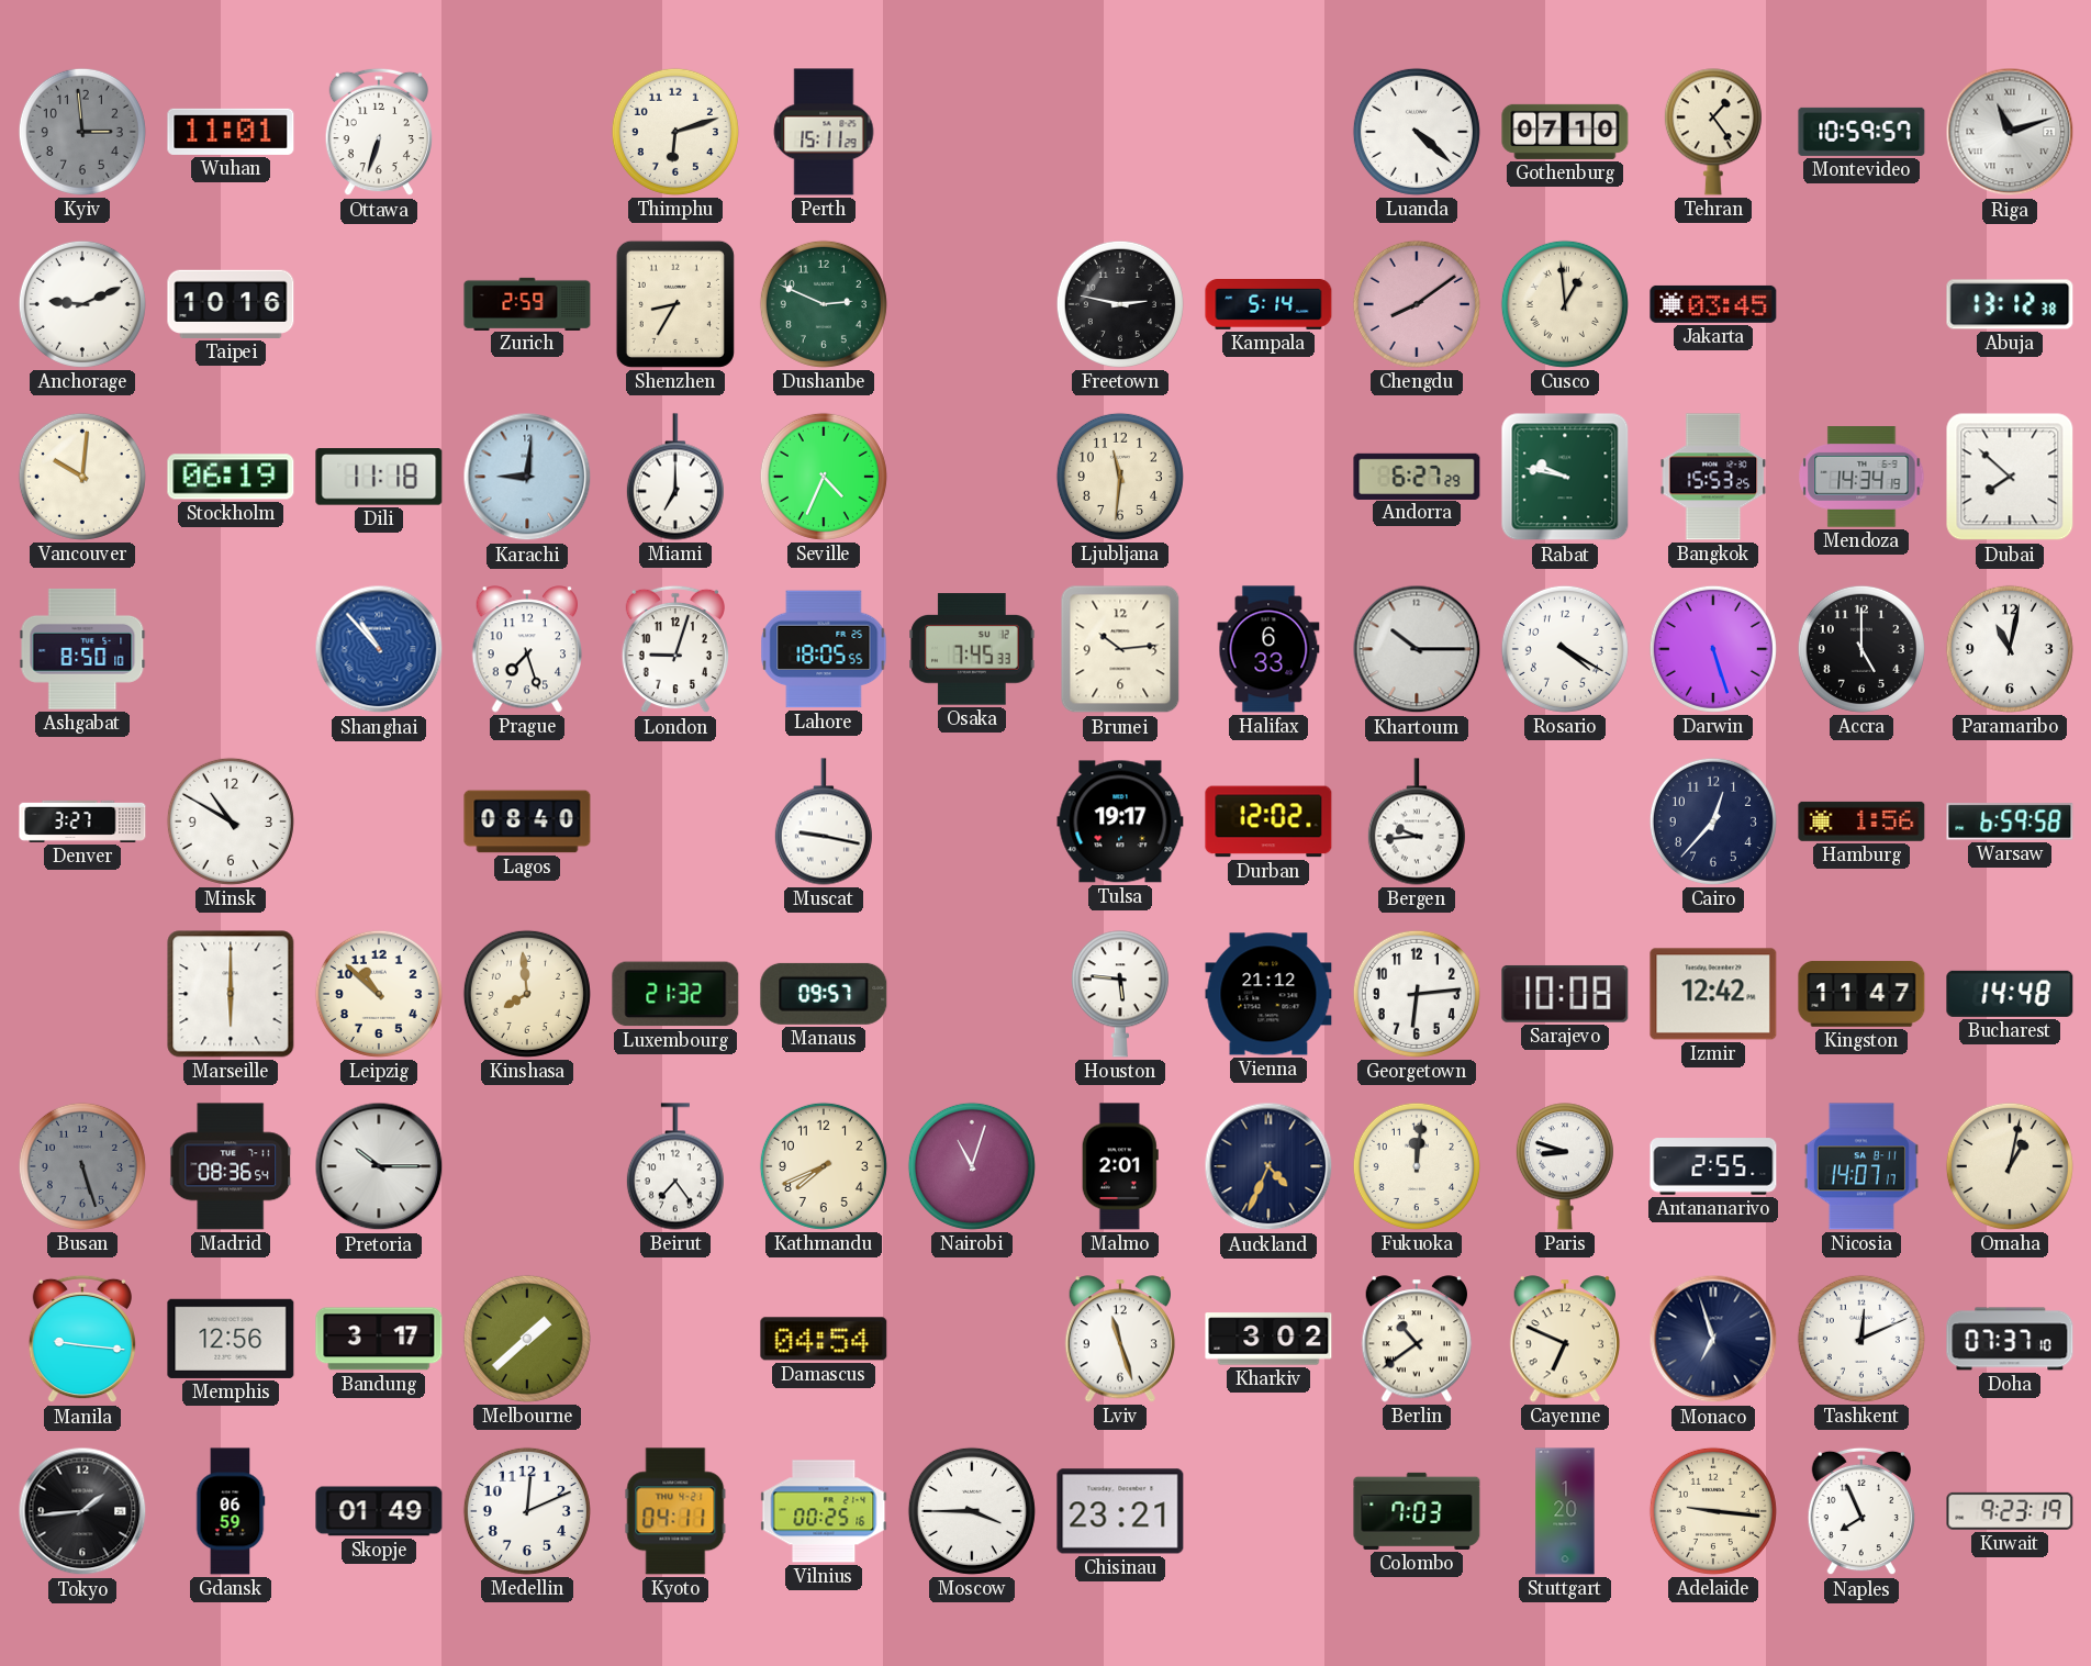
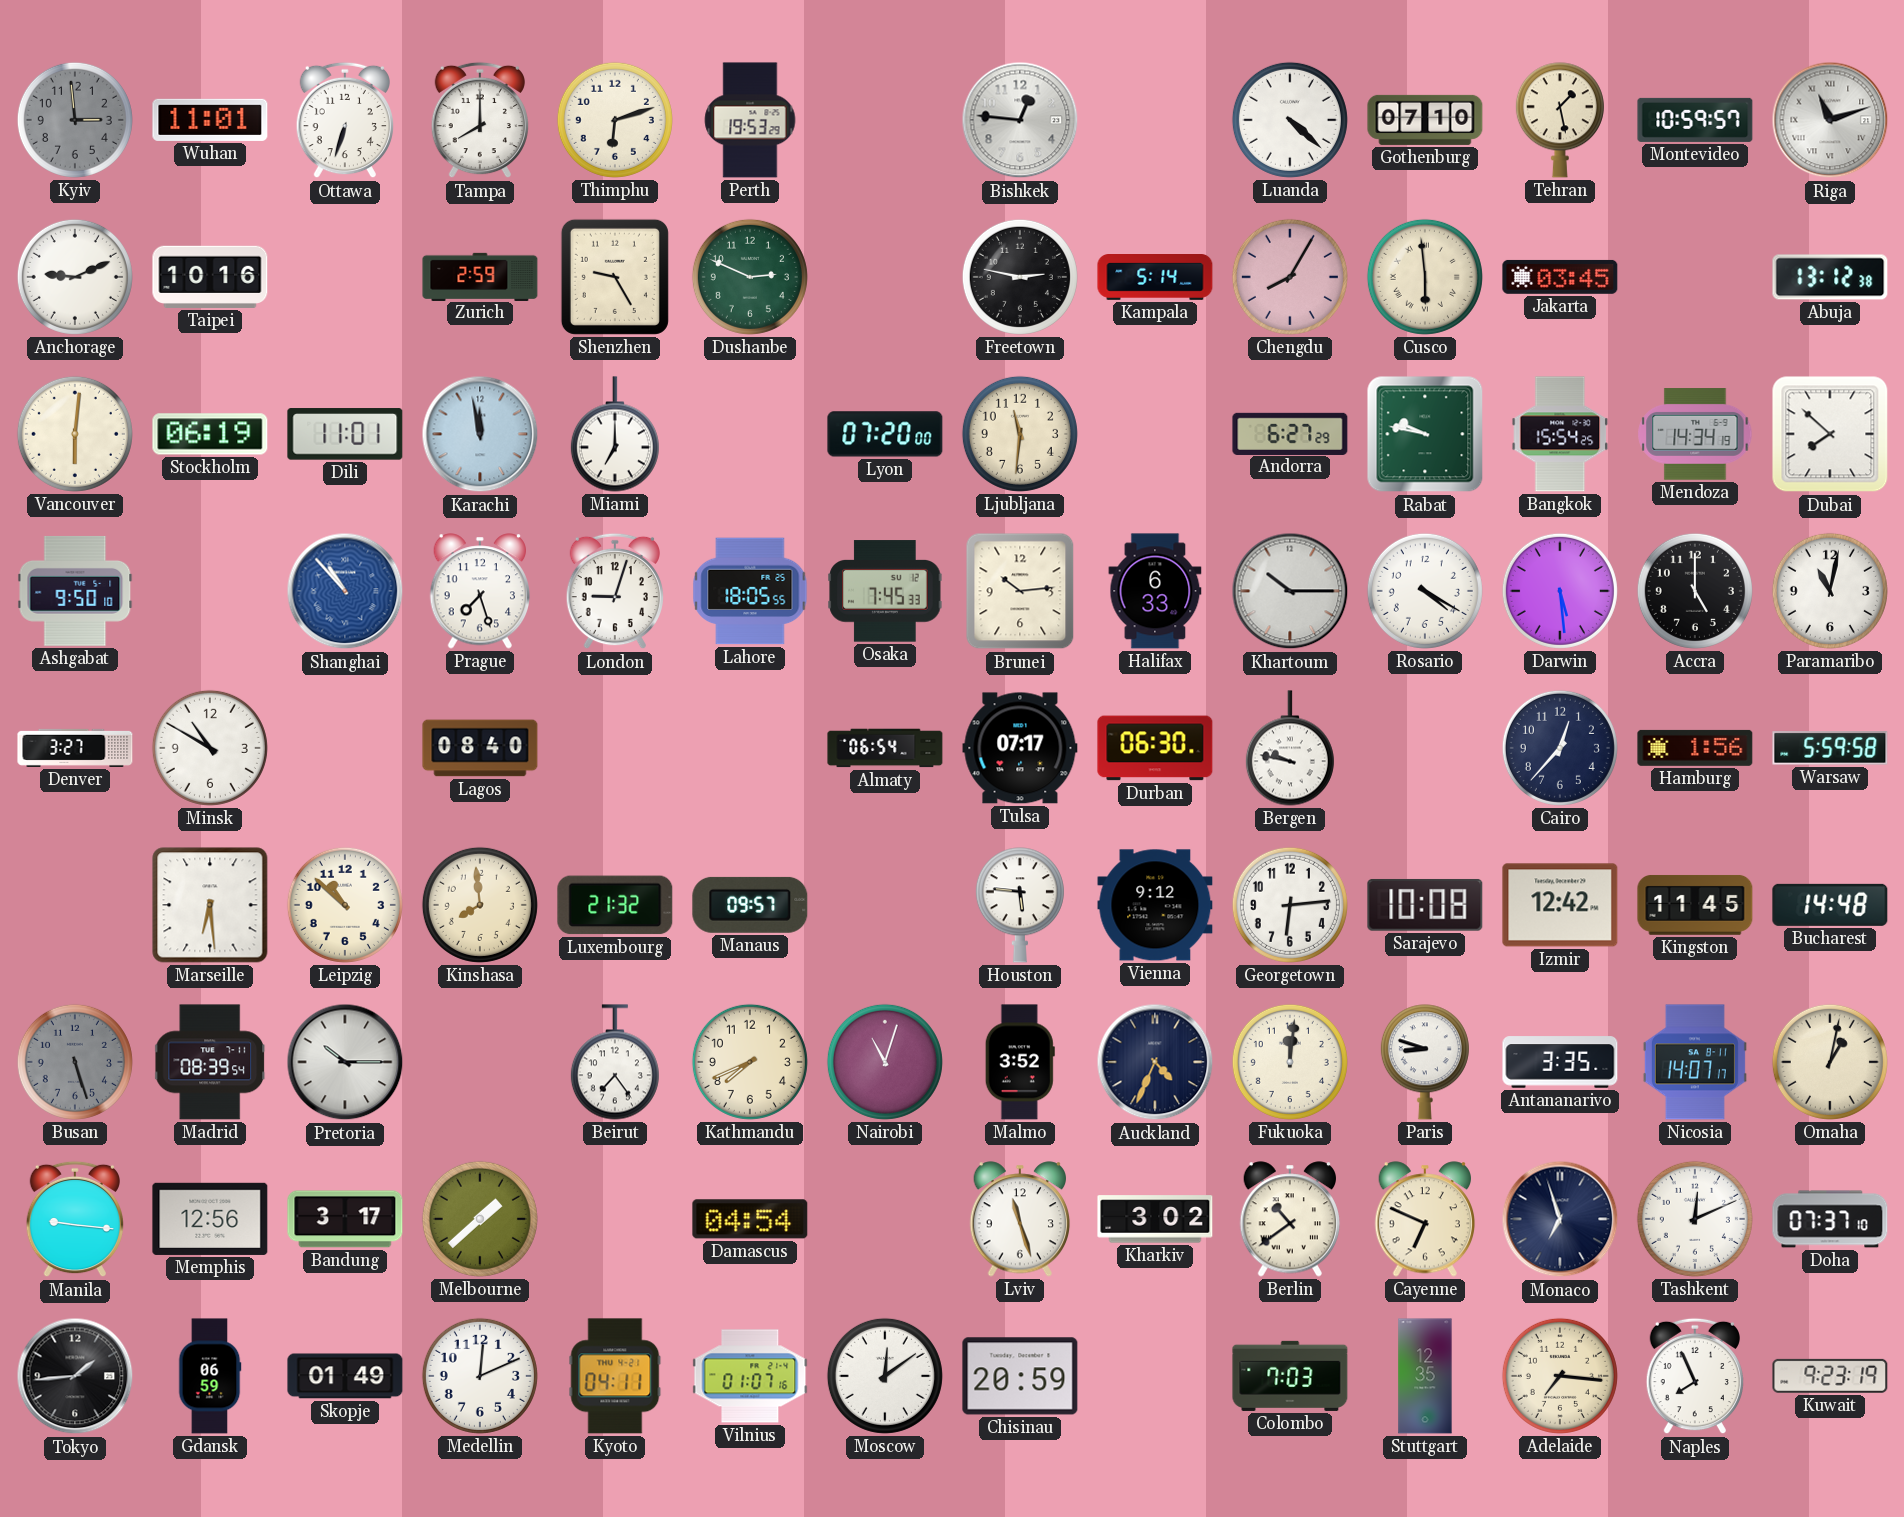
Tampa: none -> 8:00
Perth: 15:11 -> 19:53
Bishkek: none -> 12:46
Tehran: 1:24 -> 1:28
Shenzhen: 8:35 -> 9:25
Chengdu: 8:09 -> 8:05
Cusco: 12:59 -> 5:59
Vancouver: 10:01 -> 6:01
Dili: 11:18 -> 11:01
Karachi: 9:01 -> 11:58
Seville: 4:34 -> none
Lyon: none -> 07:20
Bangkok: 15:53 -> 15:54
Ashgabat: 8:50 -> 9:50
Darwin: 5:27 -> 5:29
Muscat: 9:17 -> none
Almaty: none -> 06:54
Tulsa: 19:17 -> 07:17
Durban: 12:02 -> 06:30
Bergen: 9:44 -> 9:47
Warsaw: 6:59 -> 5:59
Marseille: 6:00 -> 6:29
Vienna: 21:12 -> 9:12
Kingston: 11:47 -> 11:45
Madrid: 08:36 -> 08:39
Malmo: 2:01 -> 3:52
Antananarivo: 2:55 -> 3:35
Vilnius: 00:25 -> 01:07
Moscow: 3:45 -> 12:09
Chisinau: 23:21 -> 20:59
Stuttgart: 1:20 -> 12:35
Adelaide: 9:16 -> 7:16
